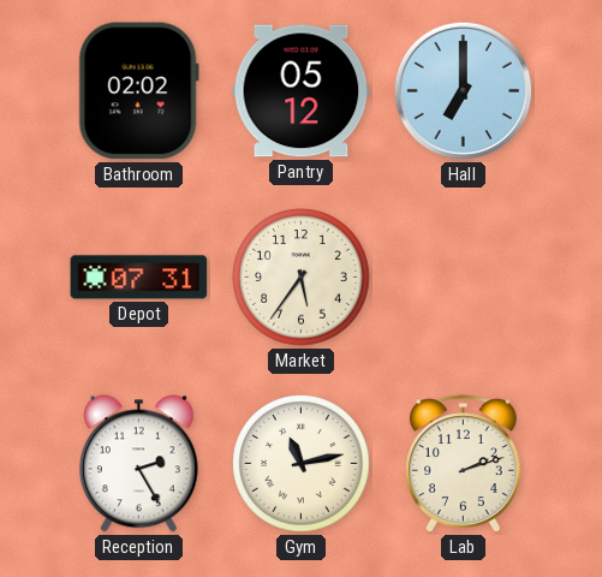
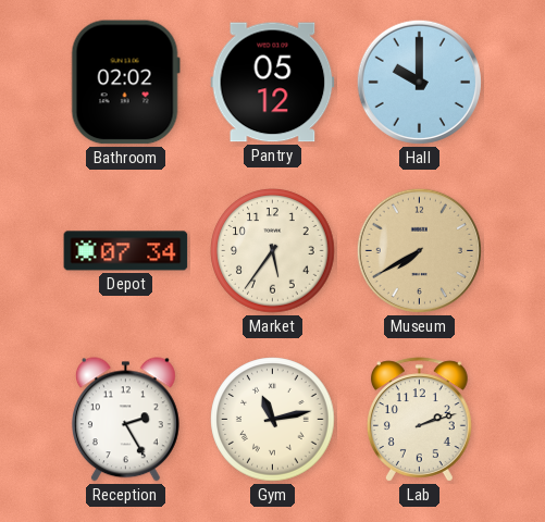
Hall: 7:00 -> 10:00
Depot: 07:31 -> 07:34
Museum: none -> 7:40
